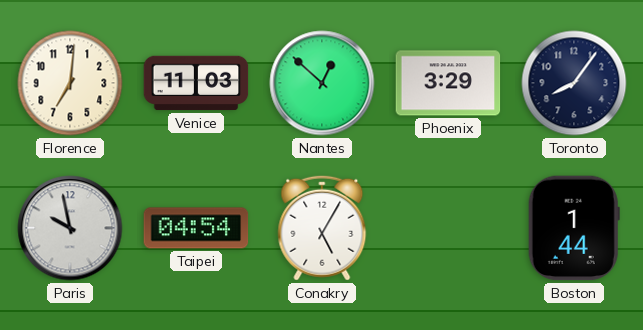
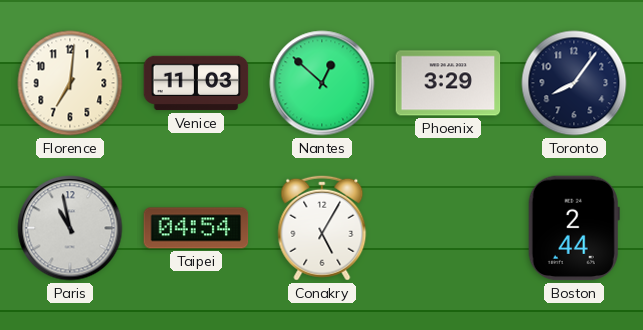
Paris: 9:58 -> 10:58
Boston: 1:44 -> 2:44
